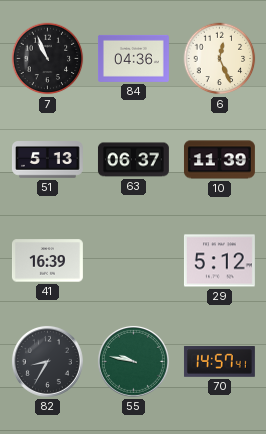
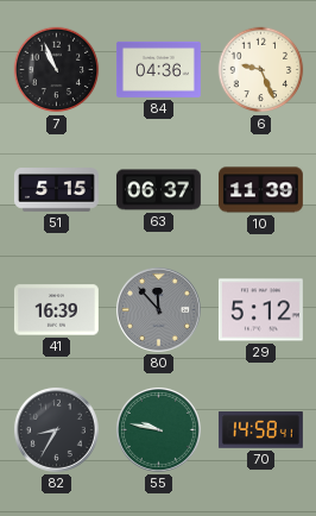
6: 12:26 -> 9:26
51: 5:13 -> 5:15
80: none -> 11:53
70: 14:57 -> 14:58
